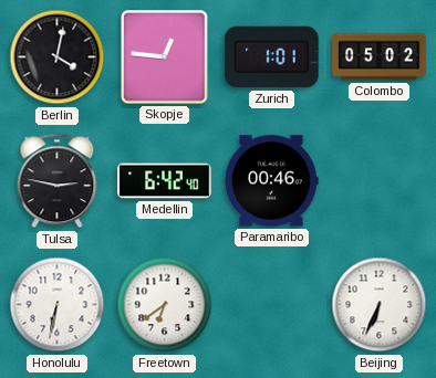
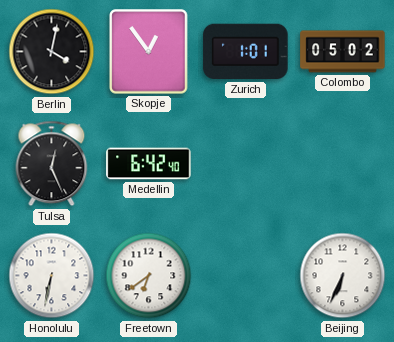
Skopje: 12:46 -> 12:54
Tulsa: 2:47 -> 12:26
Paramaribo: 00:46 -> none
